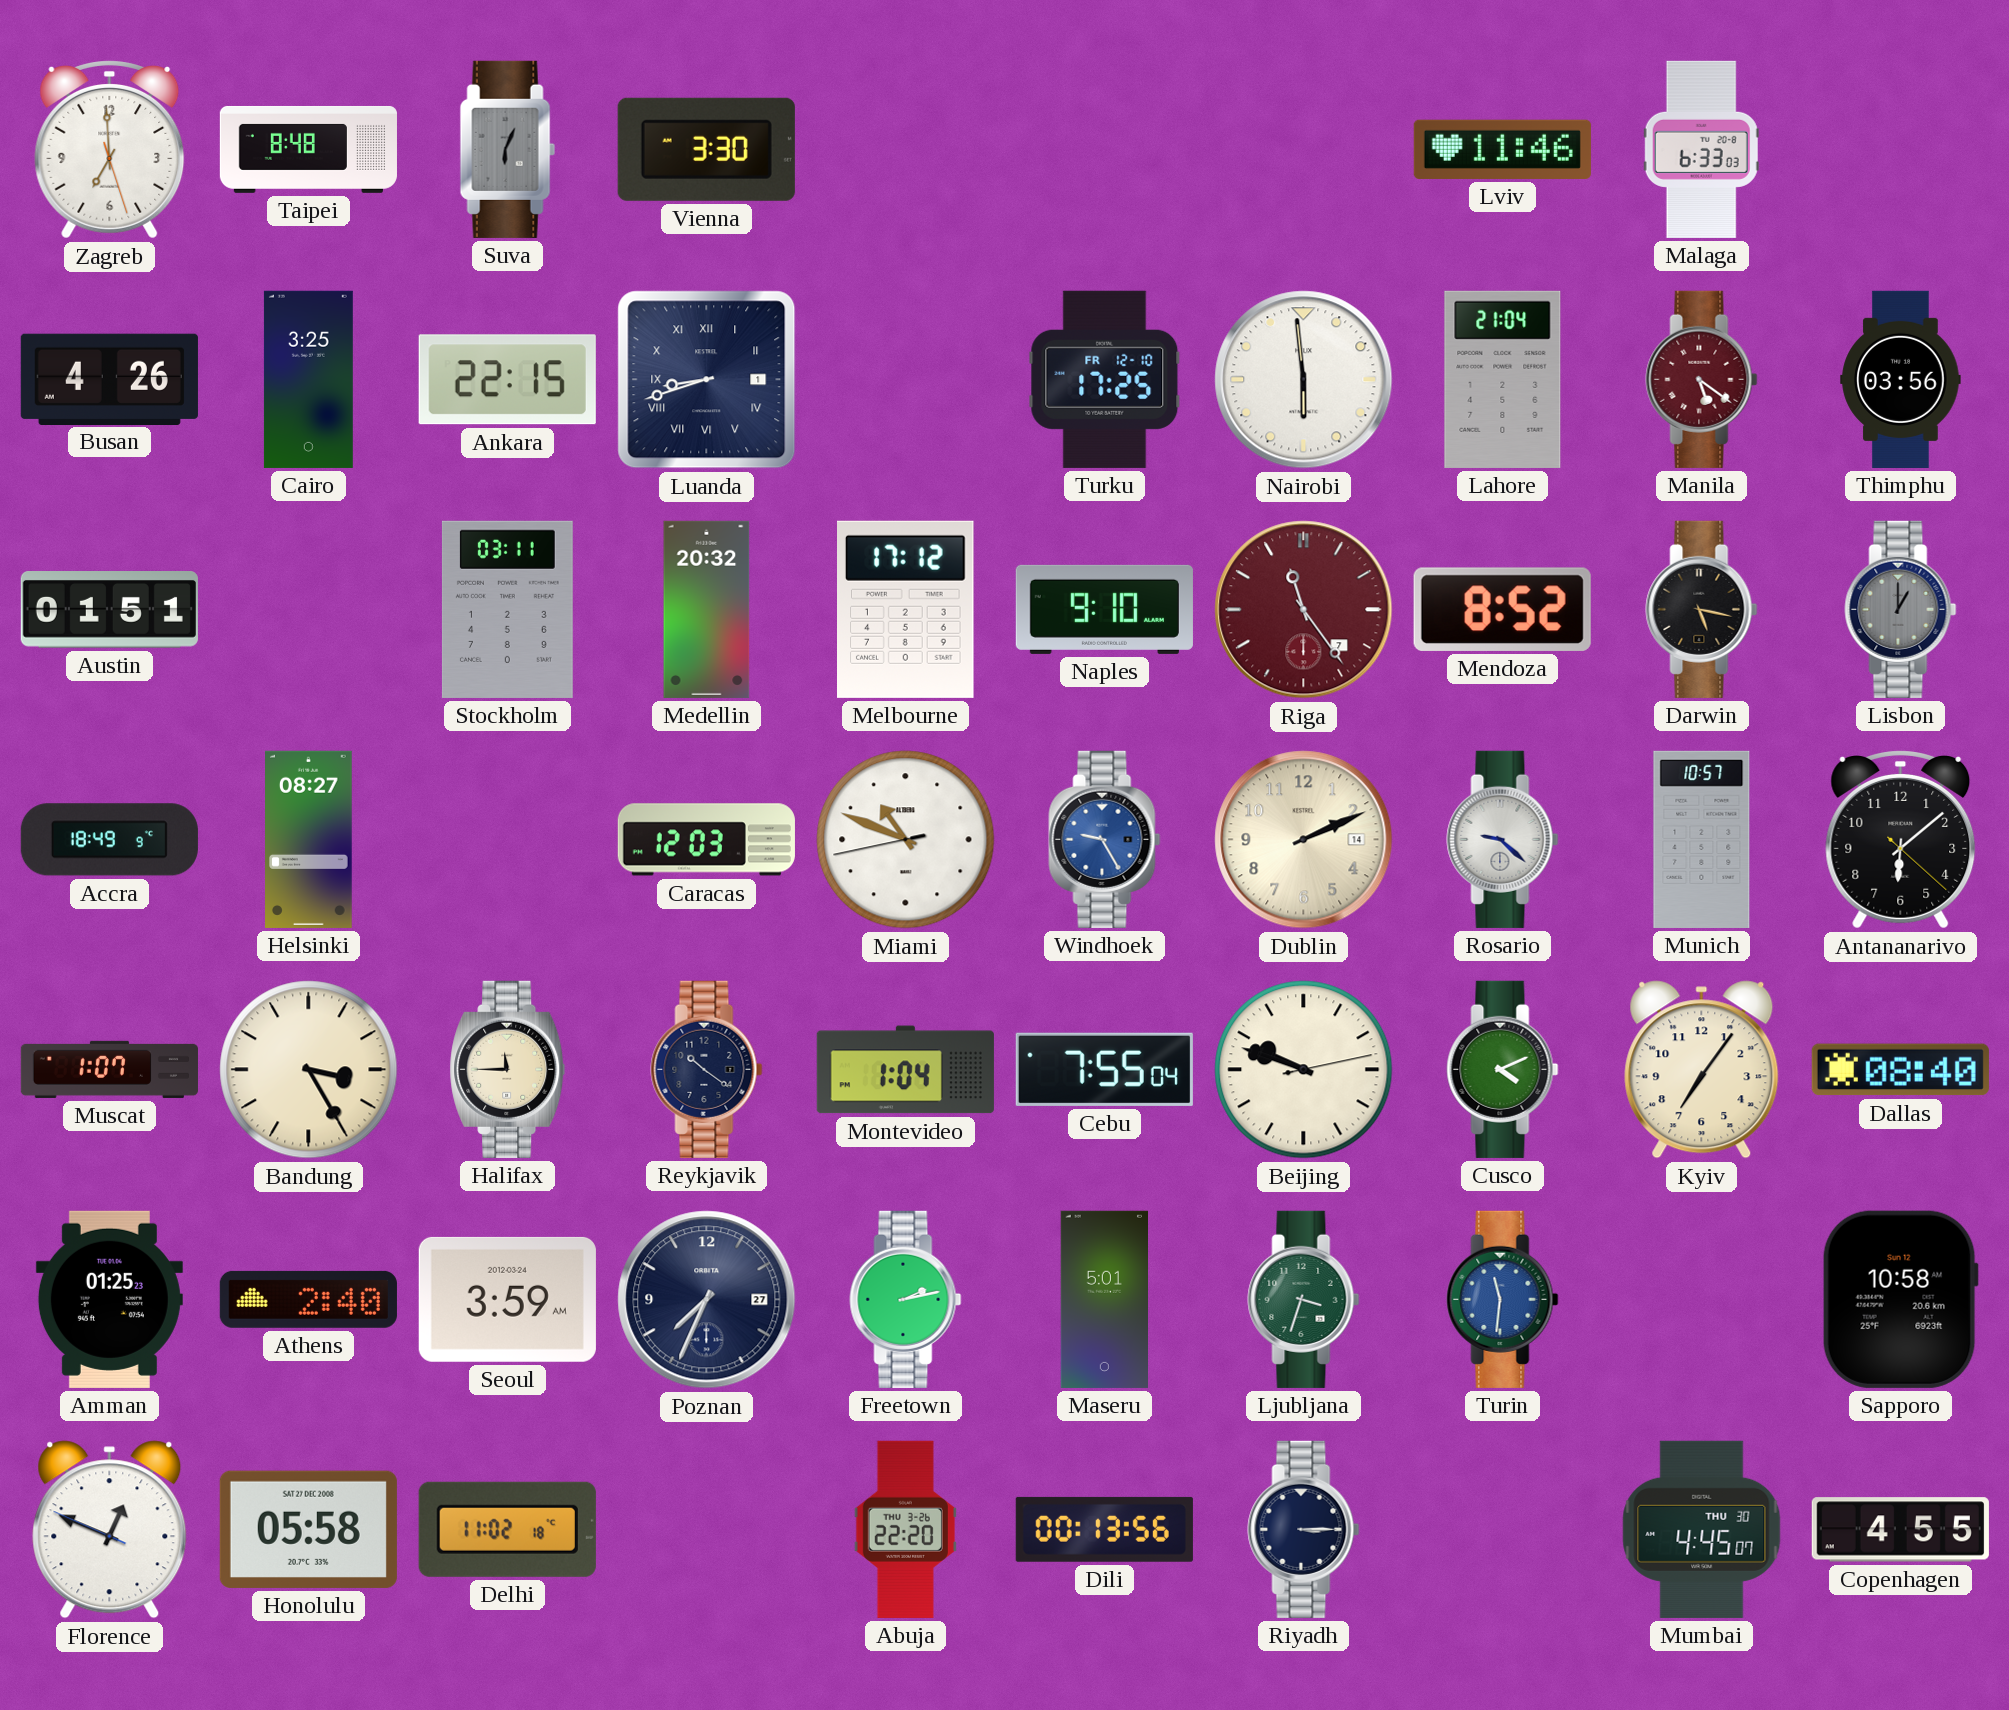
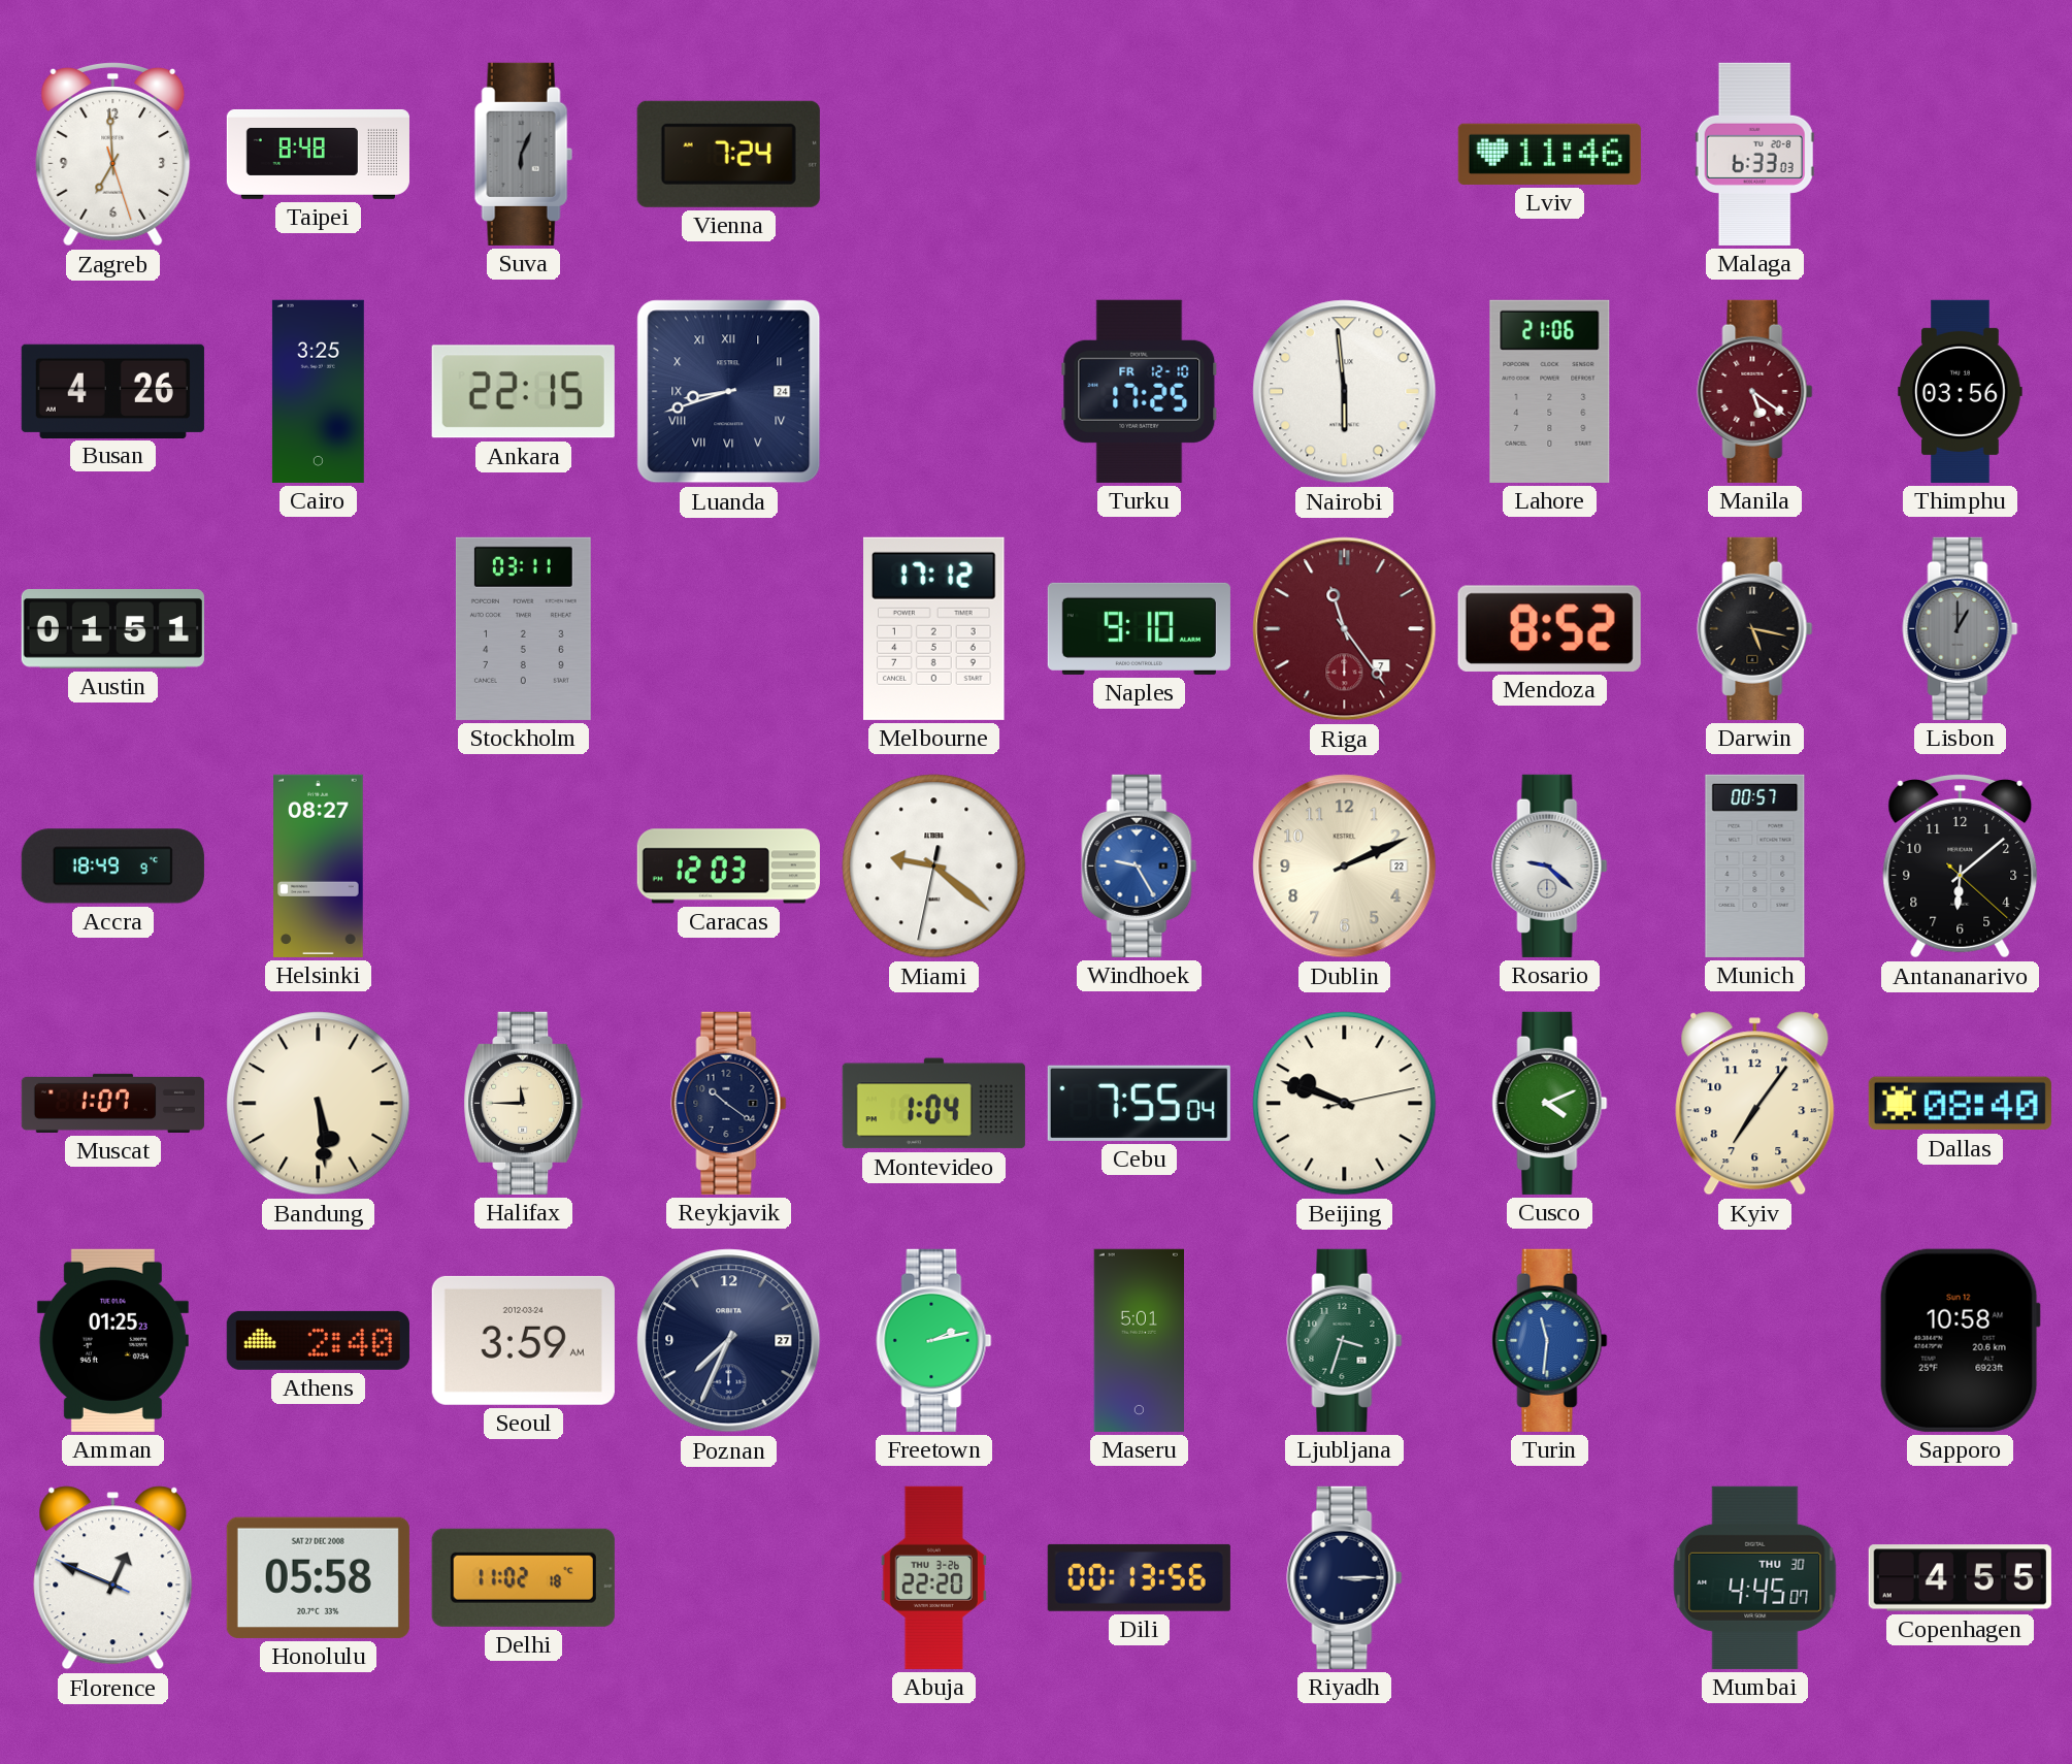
Vienna: 3:30 -> 7:24
Luanda date: 1 -> 24
Lahore: 21:04 -> 21:06
Medellin: 20:32 -> none
Miami: 10:48 -> 9:21
Dublin date: 14 -> 22
Munich: 10:57 -> 00:57
Bandung: 3:25 -> 5:29
